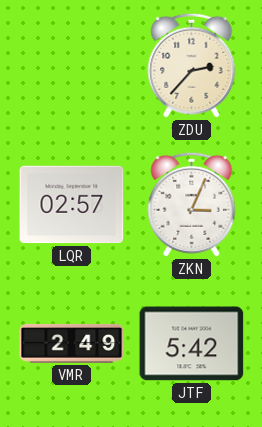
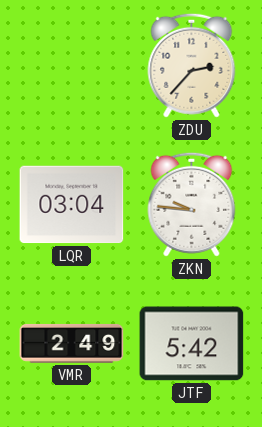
LQR: 02:57 -> 03:04
ZKN: 3:04 -> 9:46
